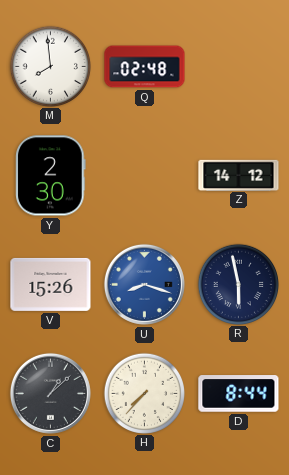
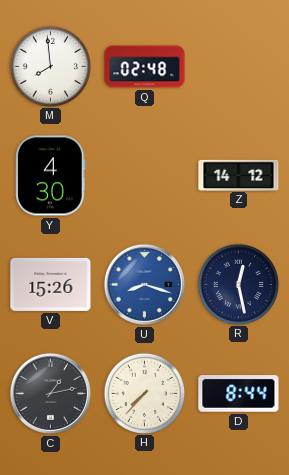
Y: 2:30 -> 4:30
R: 5:58 -> 12:28
C: 1:08 -> 1:13
